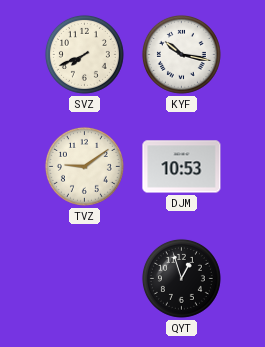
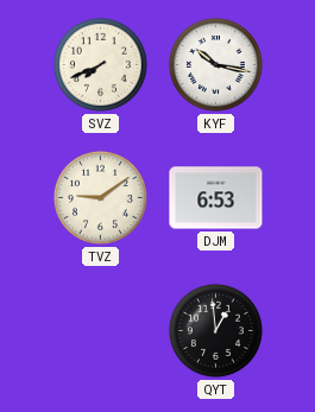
DJM: 10:53 -> 6:53
QYT: 12:57 -> 12:59
